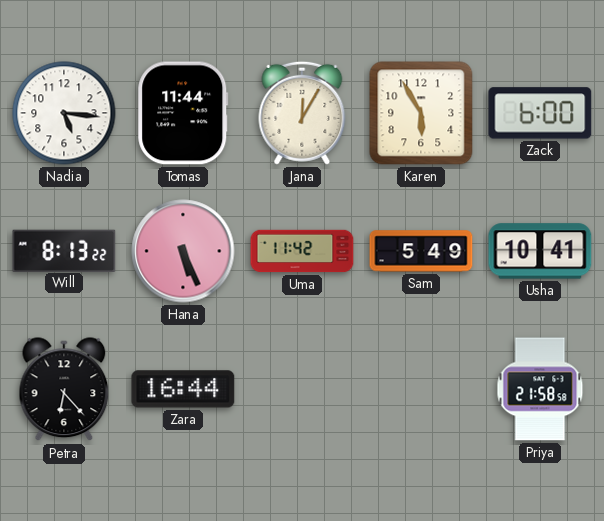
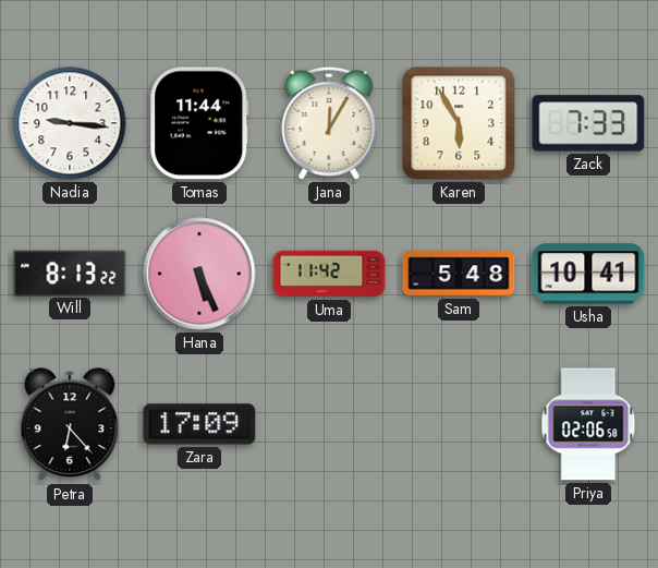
Nadia: 5:16 -> 9:16
Zack: 6:00 -> 7:33
Sam: 5:49 -> 5:48
Zara: 16:44 -> 17:09
Priya: 21:58 -> 02:06
